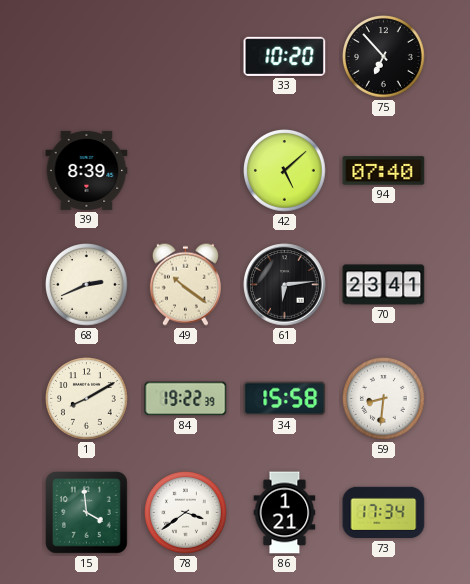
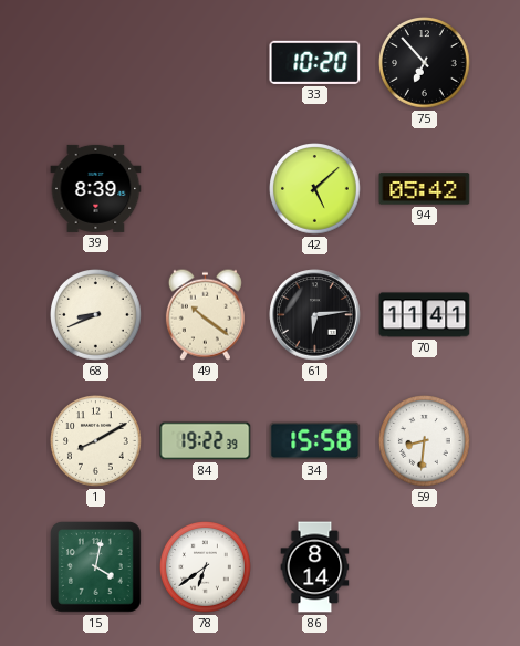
94: 07:40 -> 05:42
68: 2:41 -> 8:41
70: 23:41 -> 11:41
15: 3:59 -> 4:02
78: 3:39 -> 6:39
86: 1:21 -> 8:14
73: 17:34 -> none
